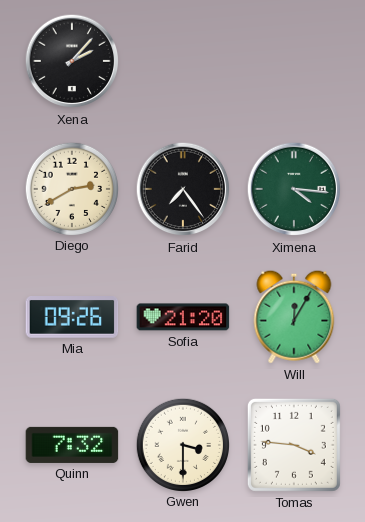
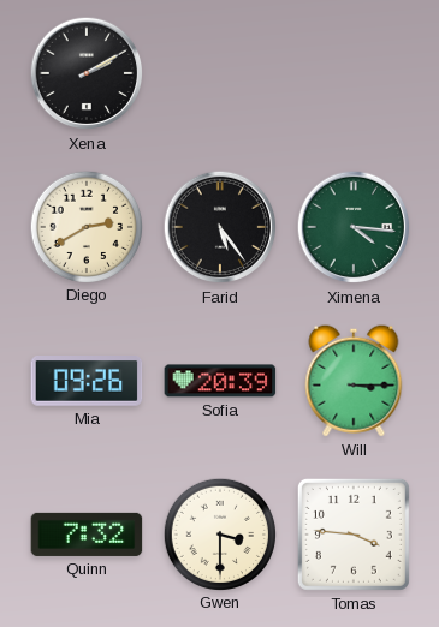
Xena: 2:07 -> 2:10
Farid: 7:24 -> 5:24
Sofia: 21:20 -> 20:39
Will: 12:05 -> 3:15
